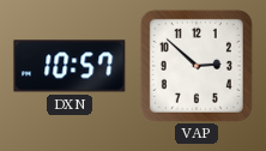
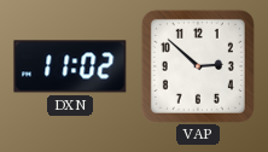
DXN: 10:57 -> 11:02
